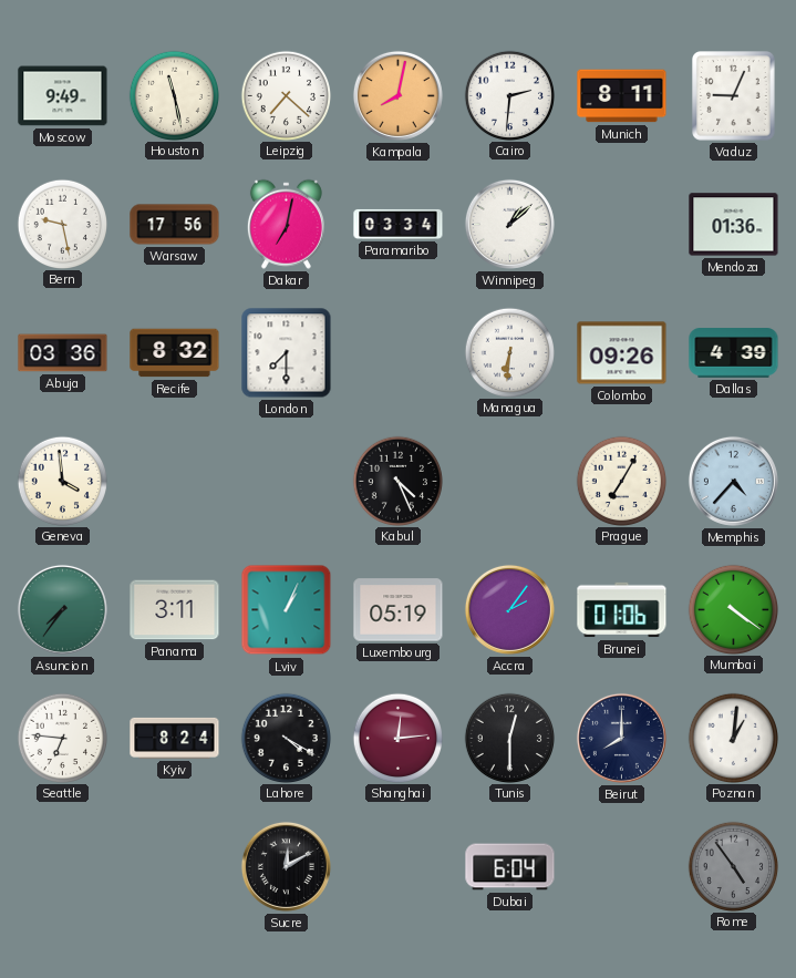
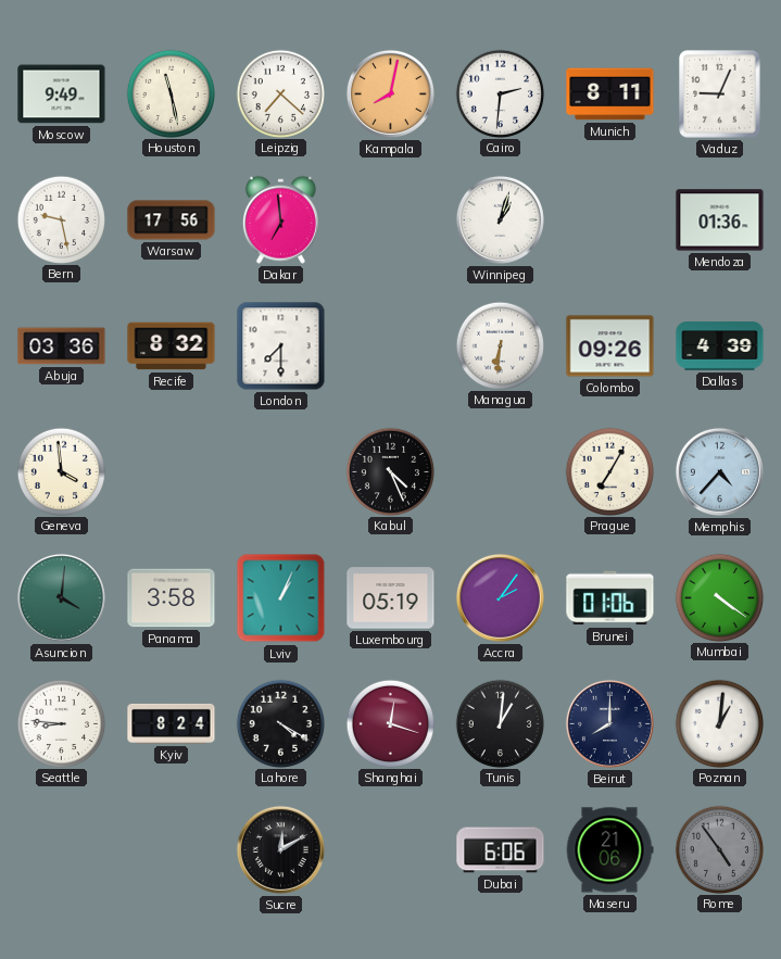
Dakar: 7:02 -> 6:59
Paramaribo: 03:34 -> none
Winnipeg: 1:08 -> 1:03
Asuncion: 7:36 -> 4:01
Panama: 3:11 -> 3:58
Seattle: 6:46 -> 8:46
Shanghai: 12:14 -> 12:18
Tunis: 12:30 -> 1:01
Dubai: 6:04 -> 6:06
Maseru: none -> 21:06
